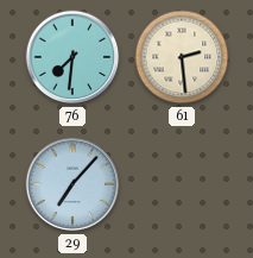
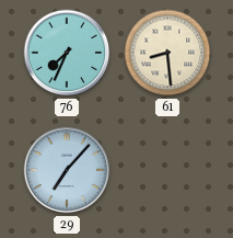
76: 7:31 -> 7:34
61: 2:29 -> 8:29
